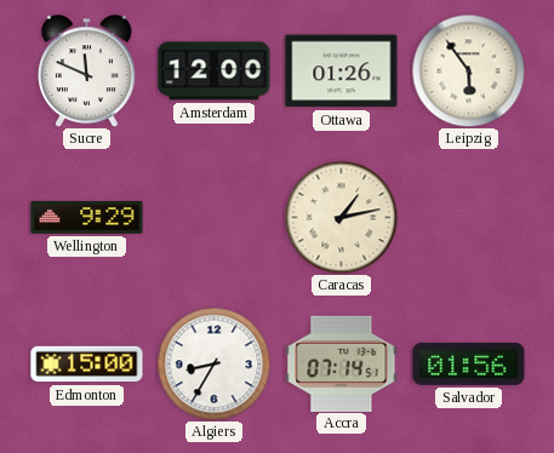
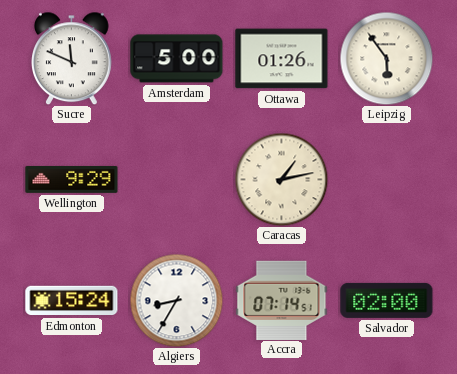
Amsterdam: 12:00 -> 5:00
Edmonton: 15:00 -> 15:24
Salvador: 01:56 -> 02:00
